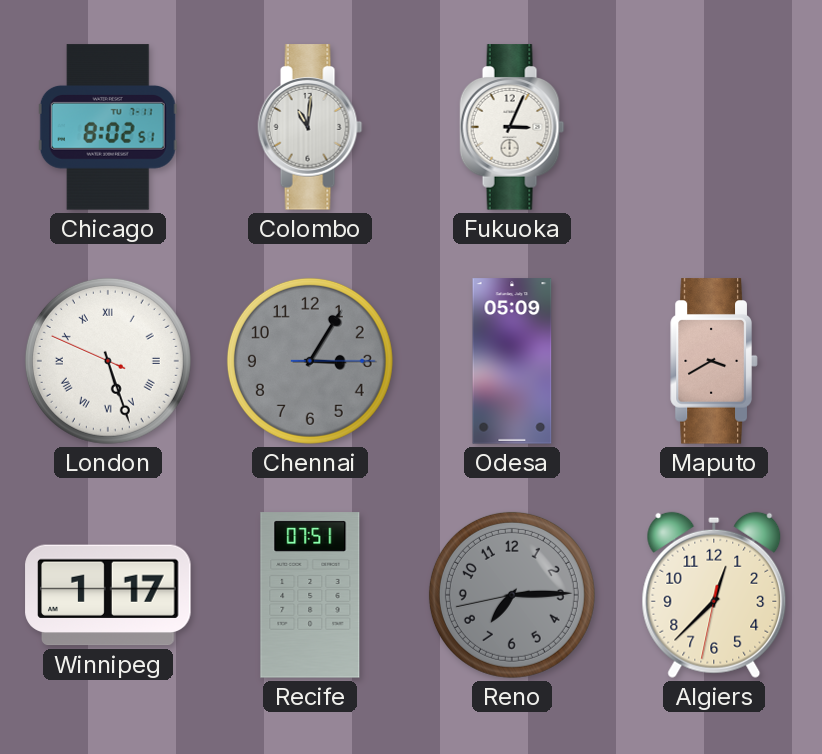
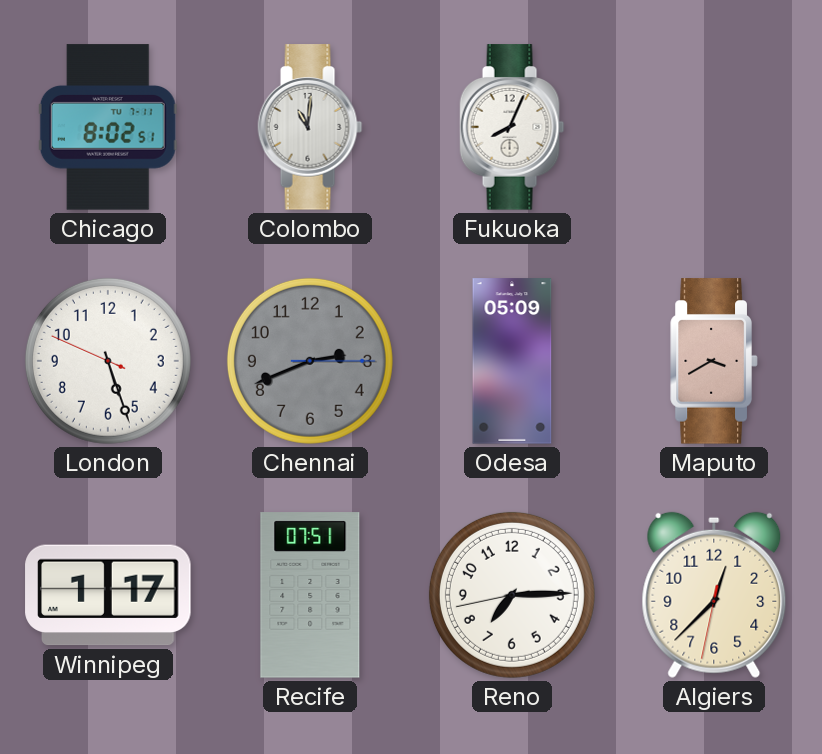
Fukuoka: 3:04 -> 8:04
London numerals: Roman -> Arabic
Chennai: 3:05 -> 2:41
Reno dial: grey -> white
